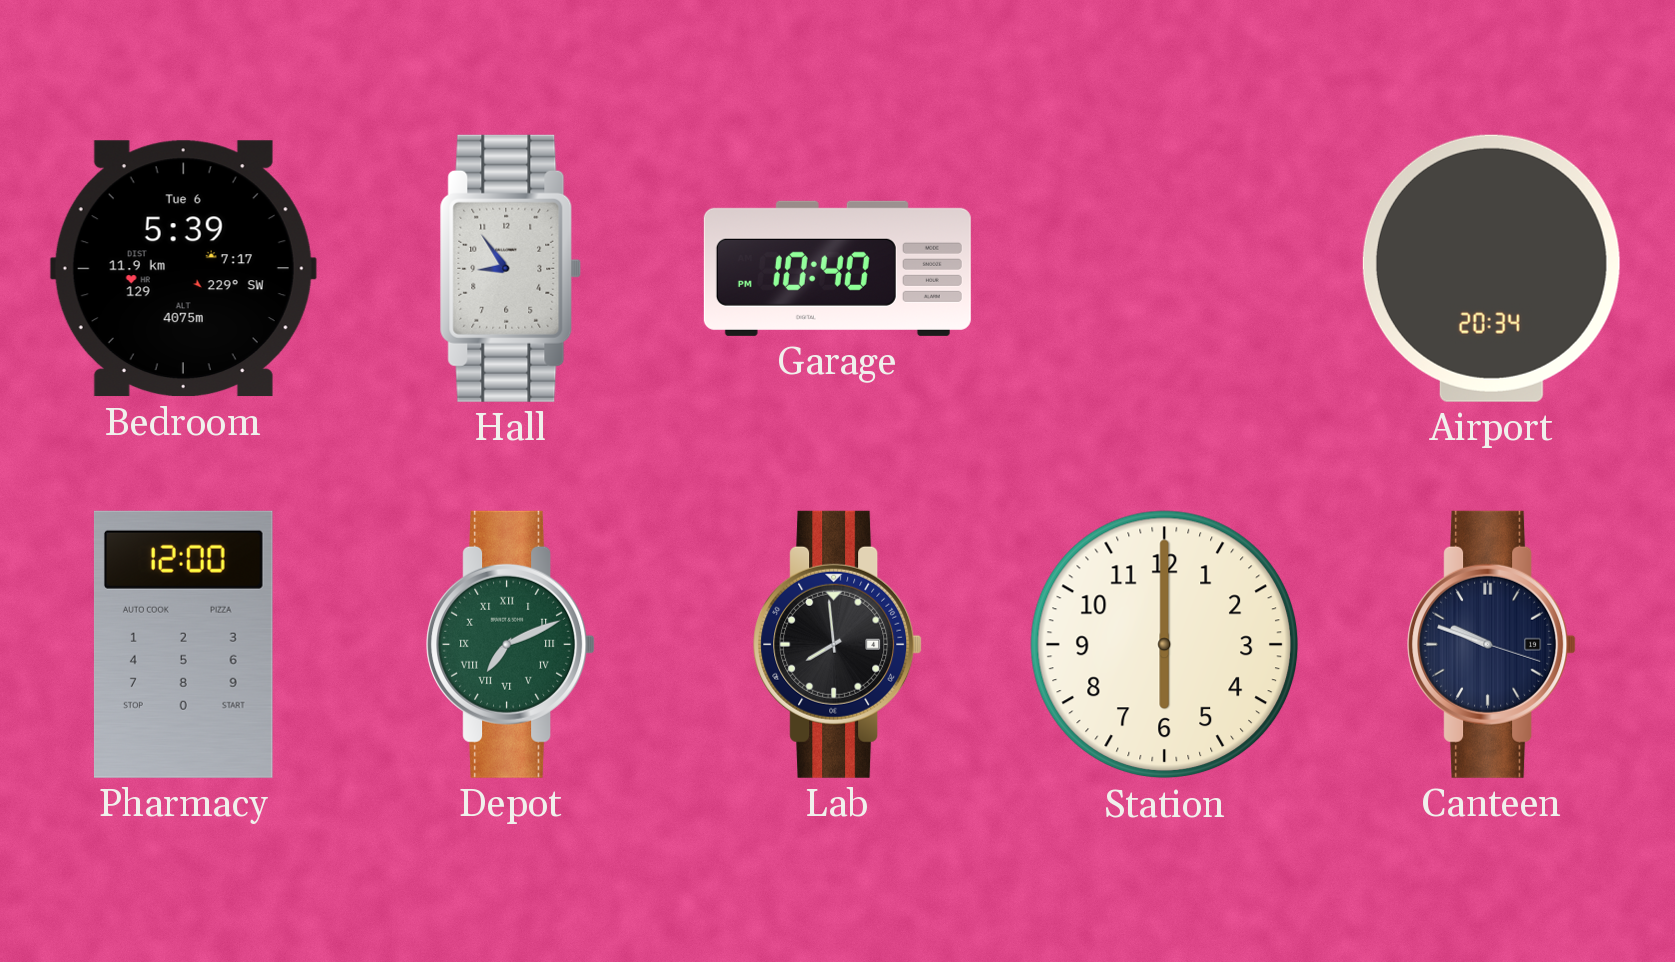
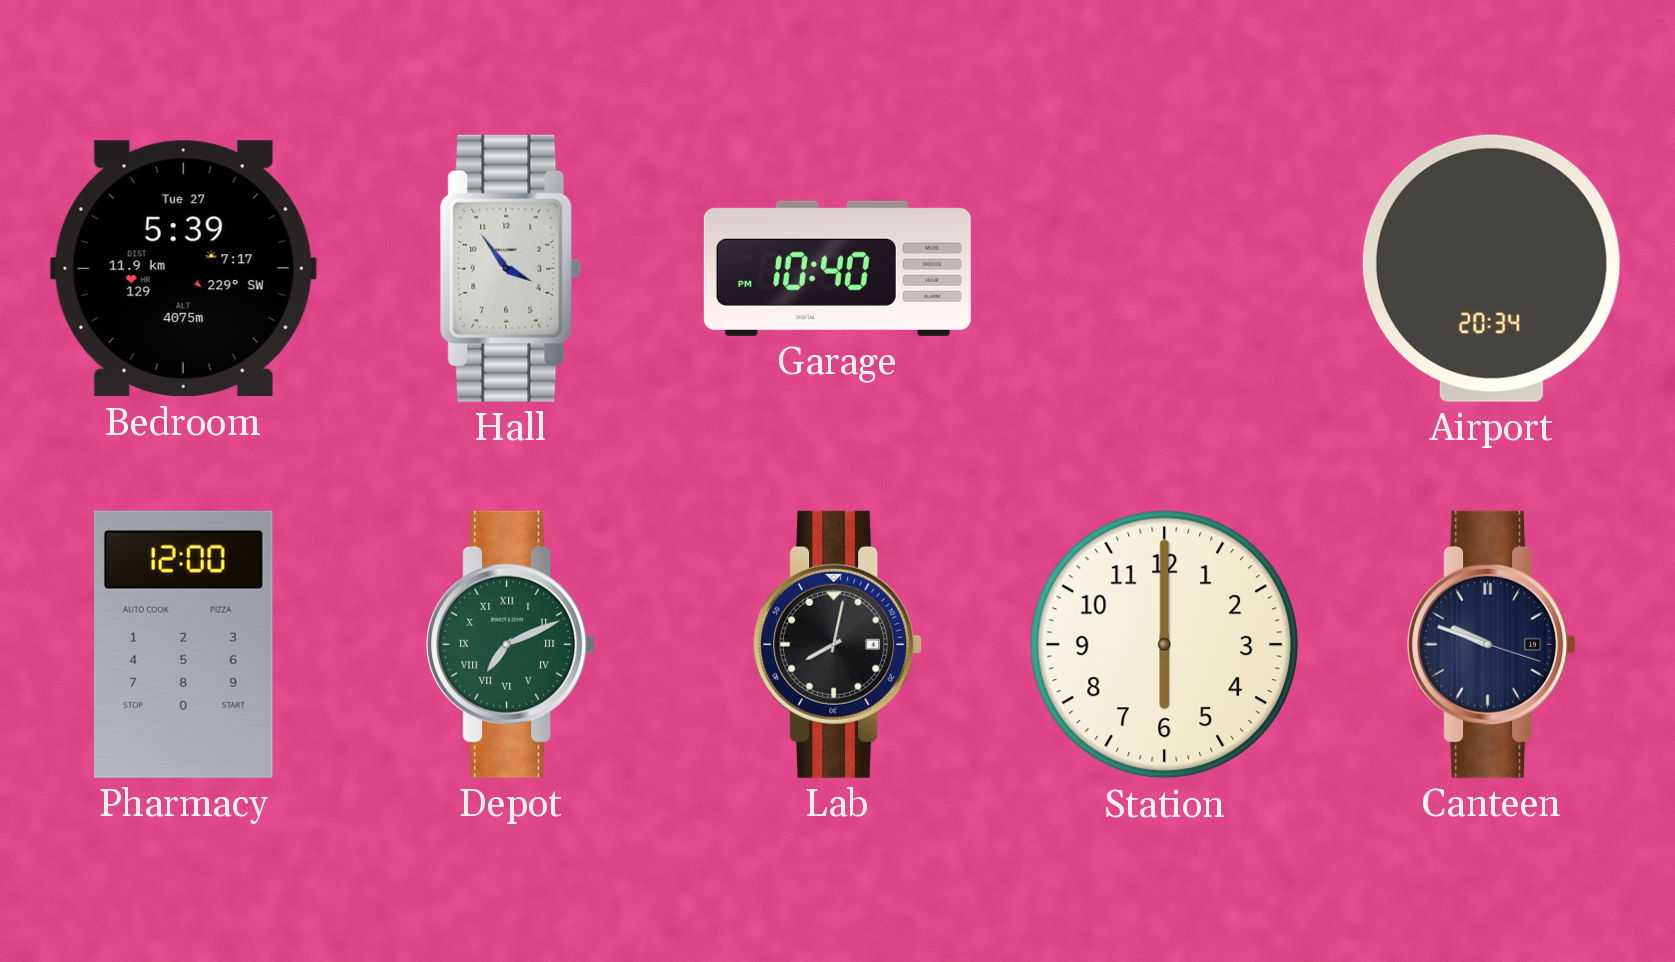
Bedroom date: Tue 6 -> Tue 27
Hall: 8:54 -> 3:54
Lab: 7:59 -> 8:02
